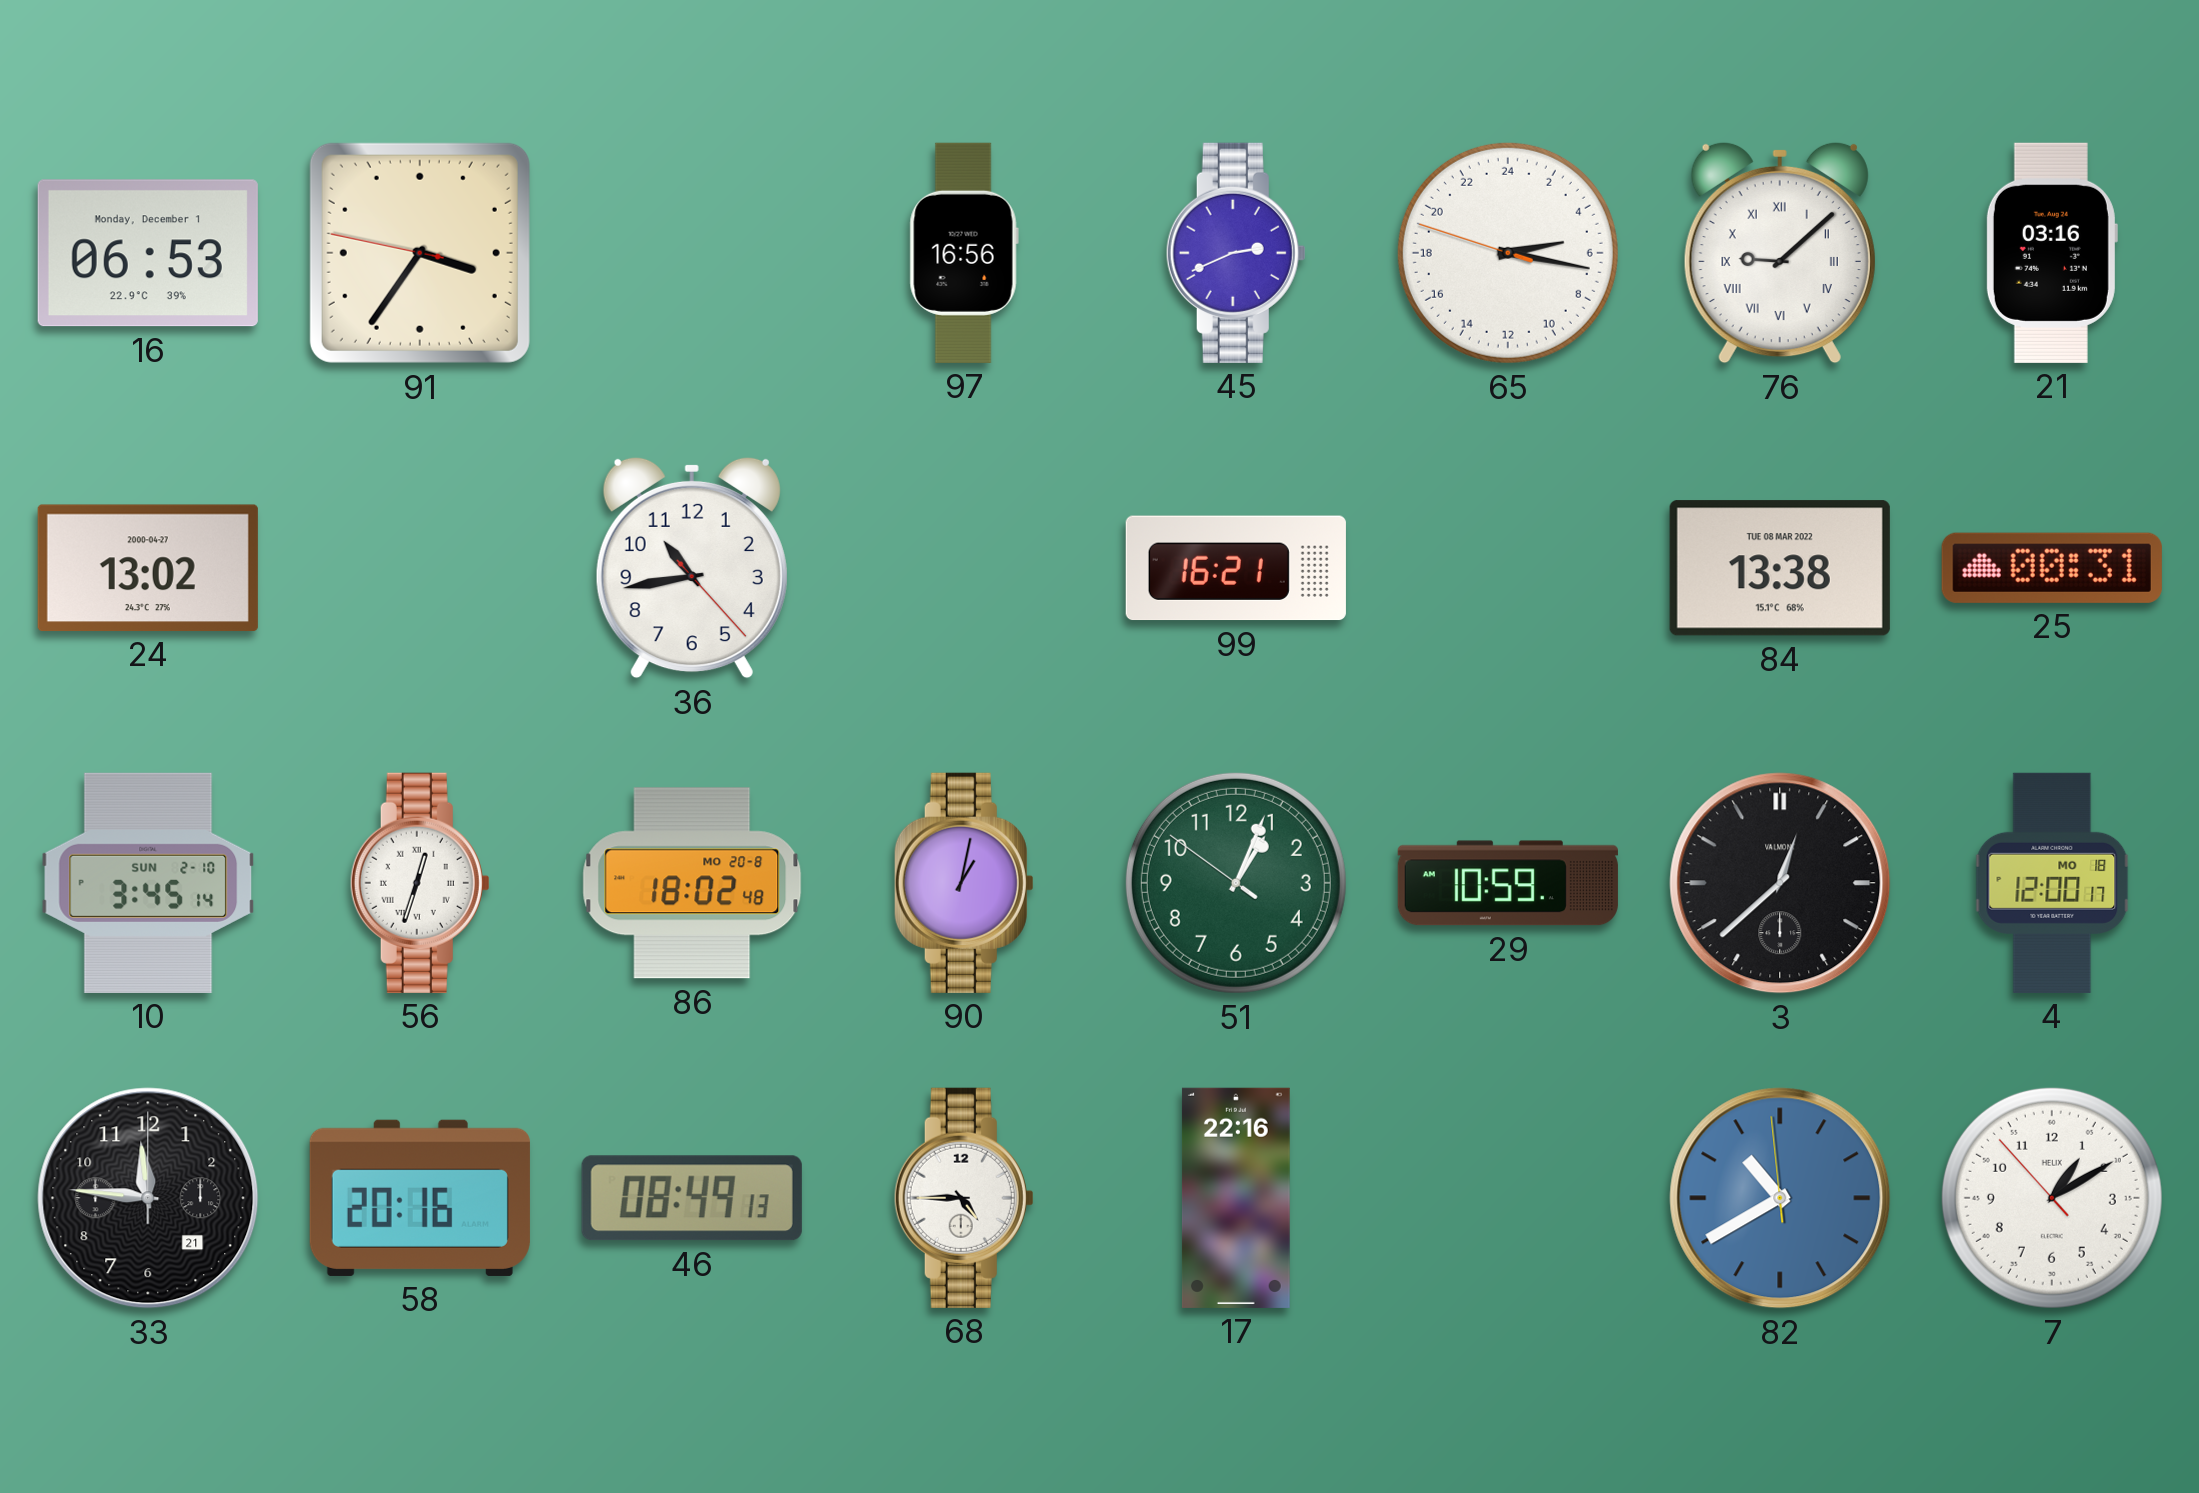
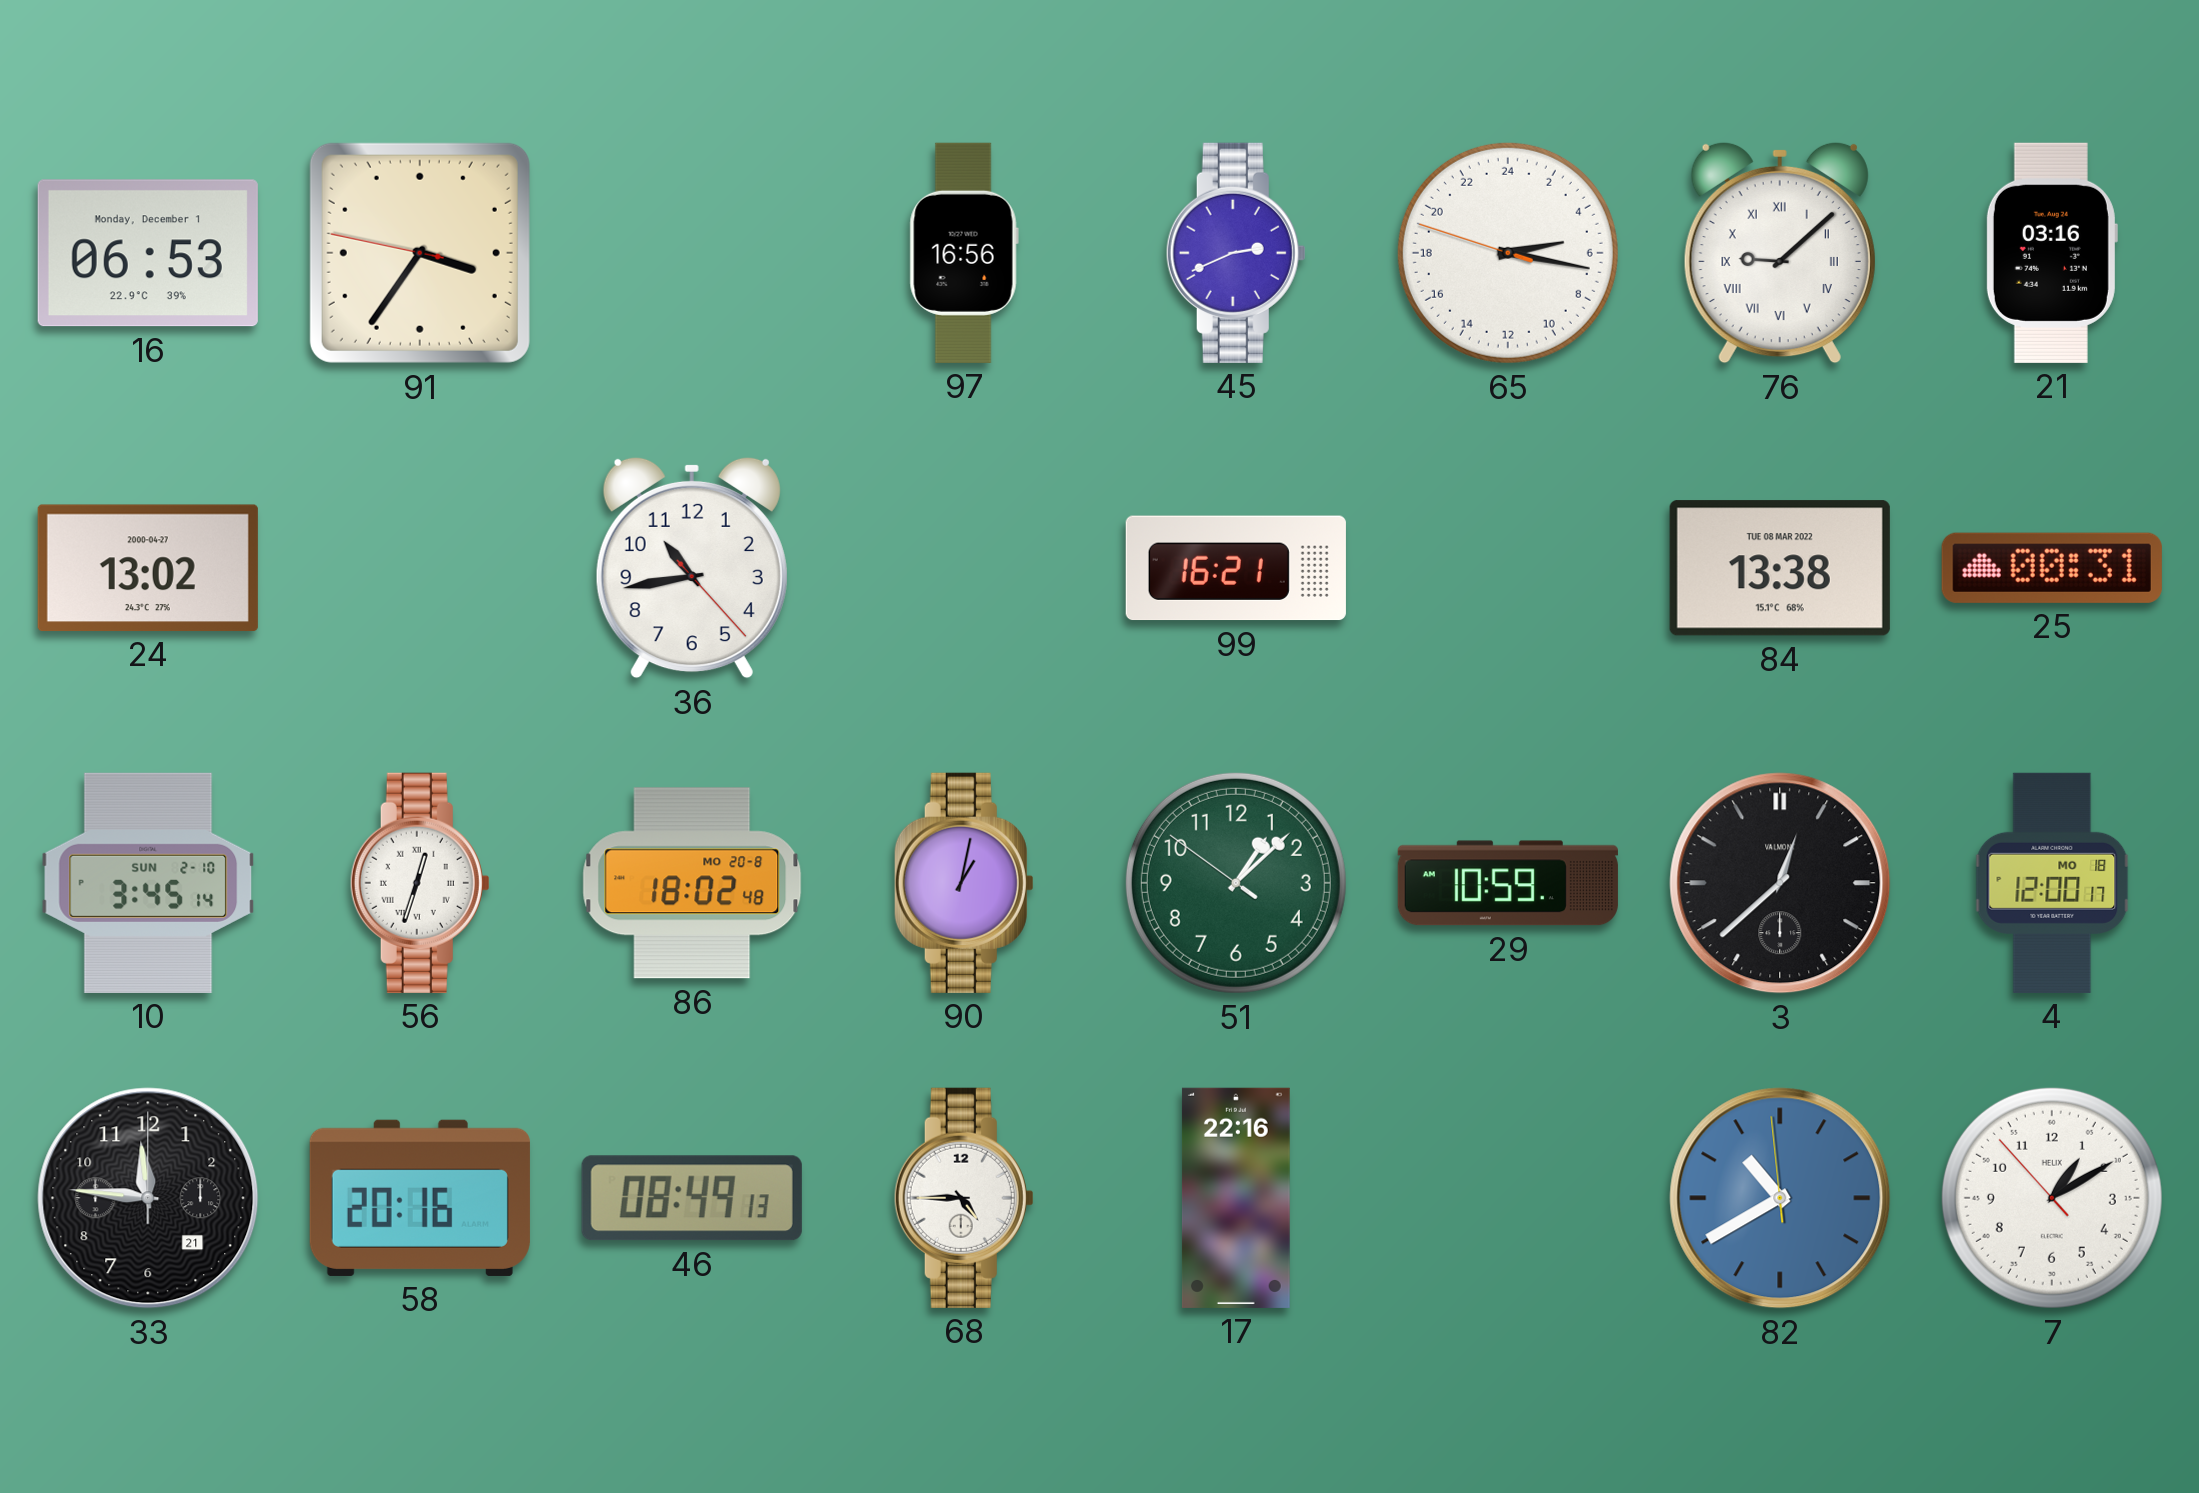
51: 1:03 -> 1:07
